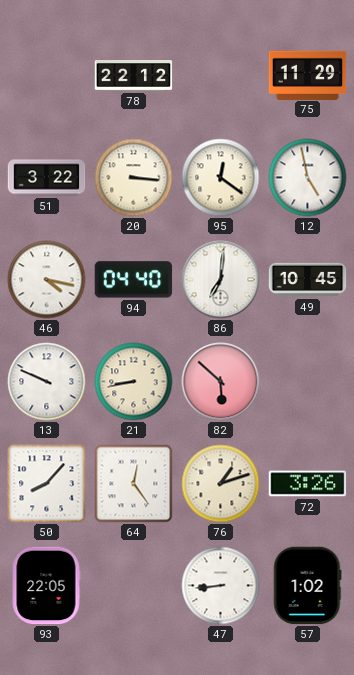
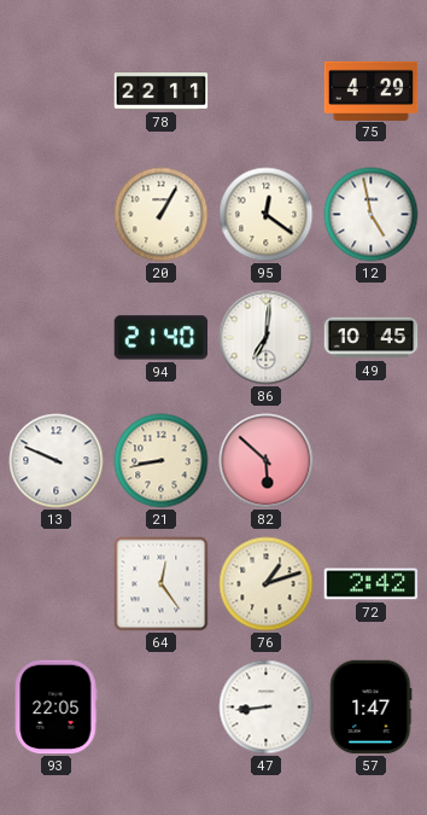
78: 22:12 -> 22:11
75: 11:29 -> 4:29
51: 3:22 -> none
20: 3:16 -> 1:05
46: 4:17 -> none
94: 04:40 -> 21:40
50: 8:07 -> none
72: 3:26 -> 2:42
57: 1:02 -> 1:47
